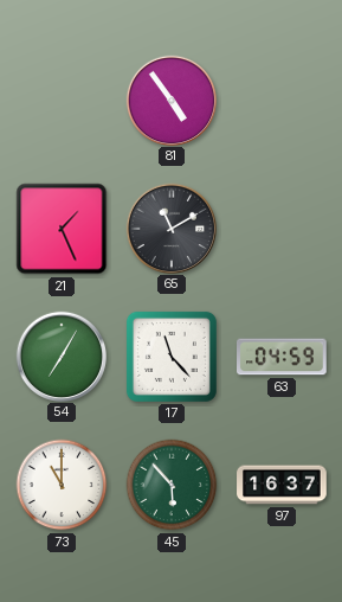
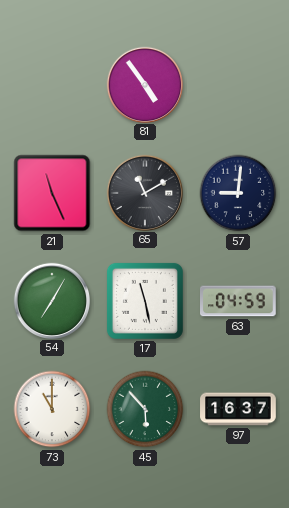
21: 1:26 -> 11:26
57: none -> 9:01
17: 11:23 -> 11:28
